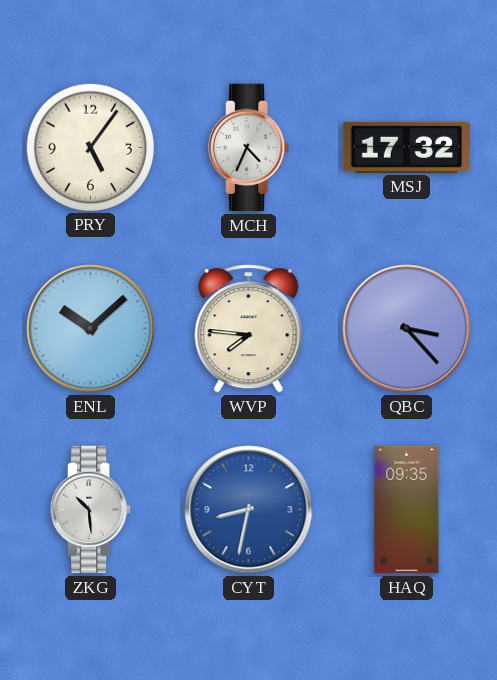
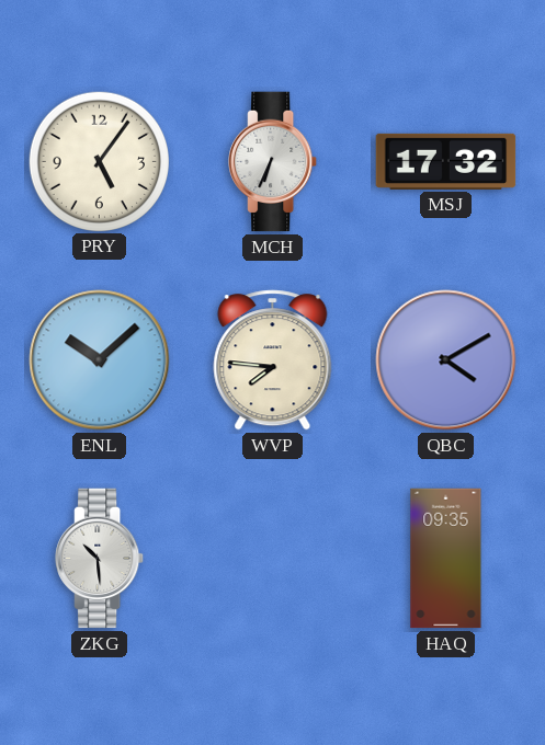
MCH: 4:34 -> 6:34
QBC: 3:23 -> 4:10
CYT: 8:32 -> none
